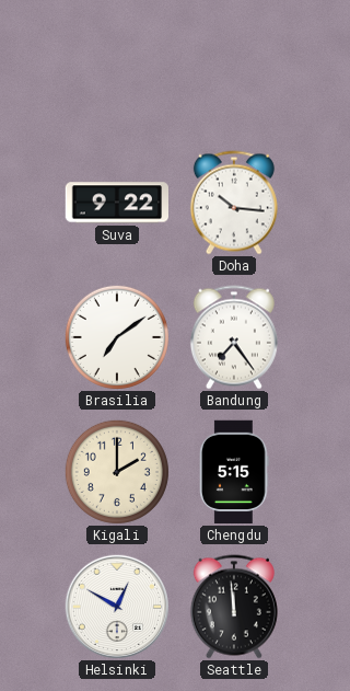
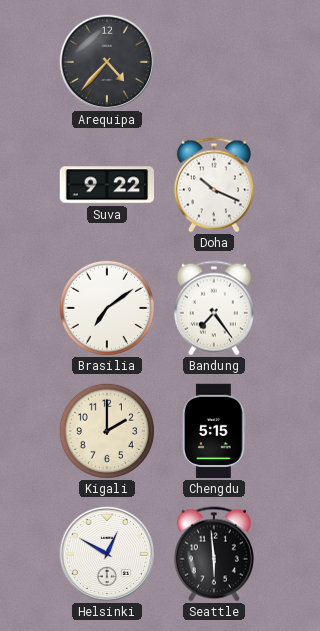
Arequipa: none -> 4:37
Doha: 10:16 -> 10:19
Seattle: 11:59 -> 5:59
